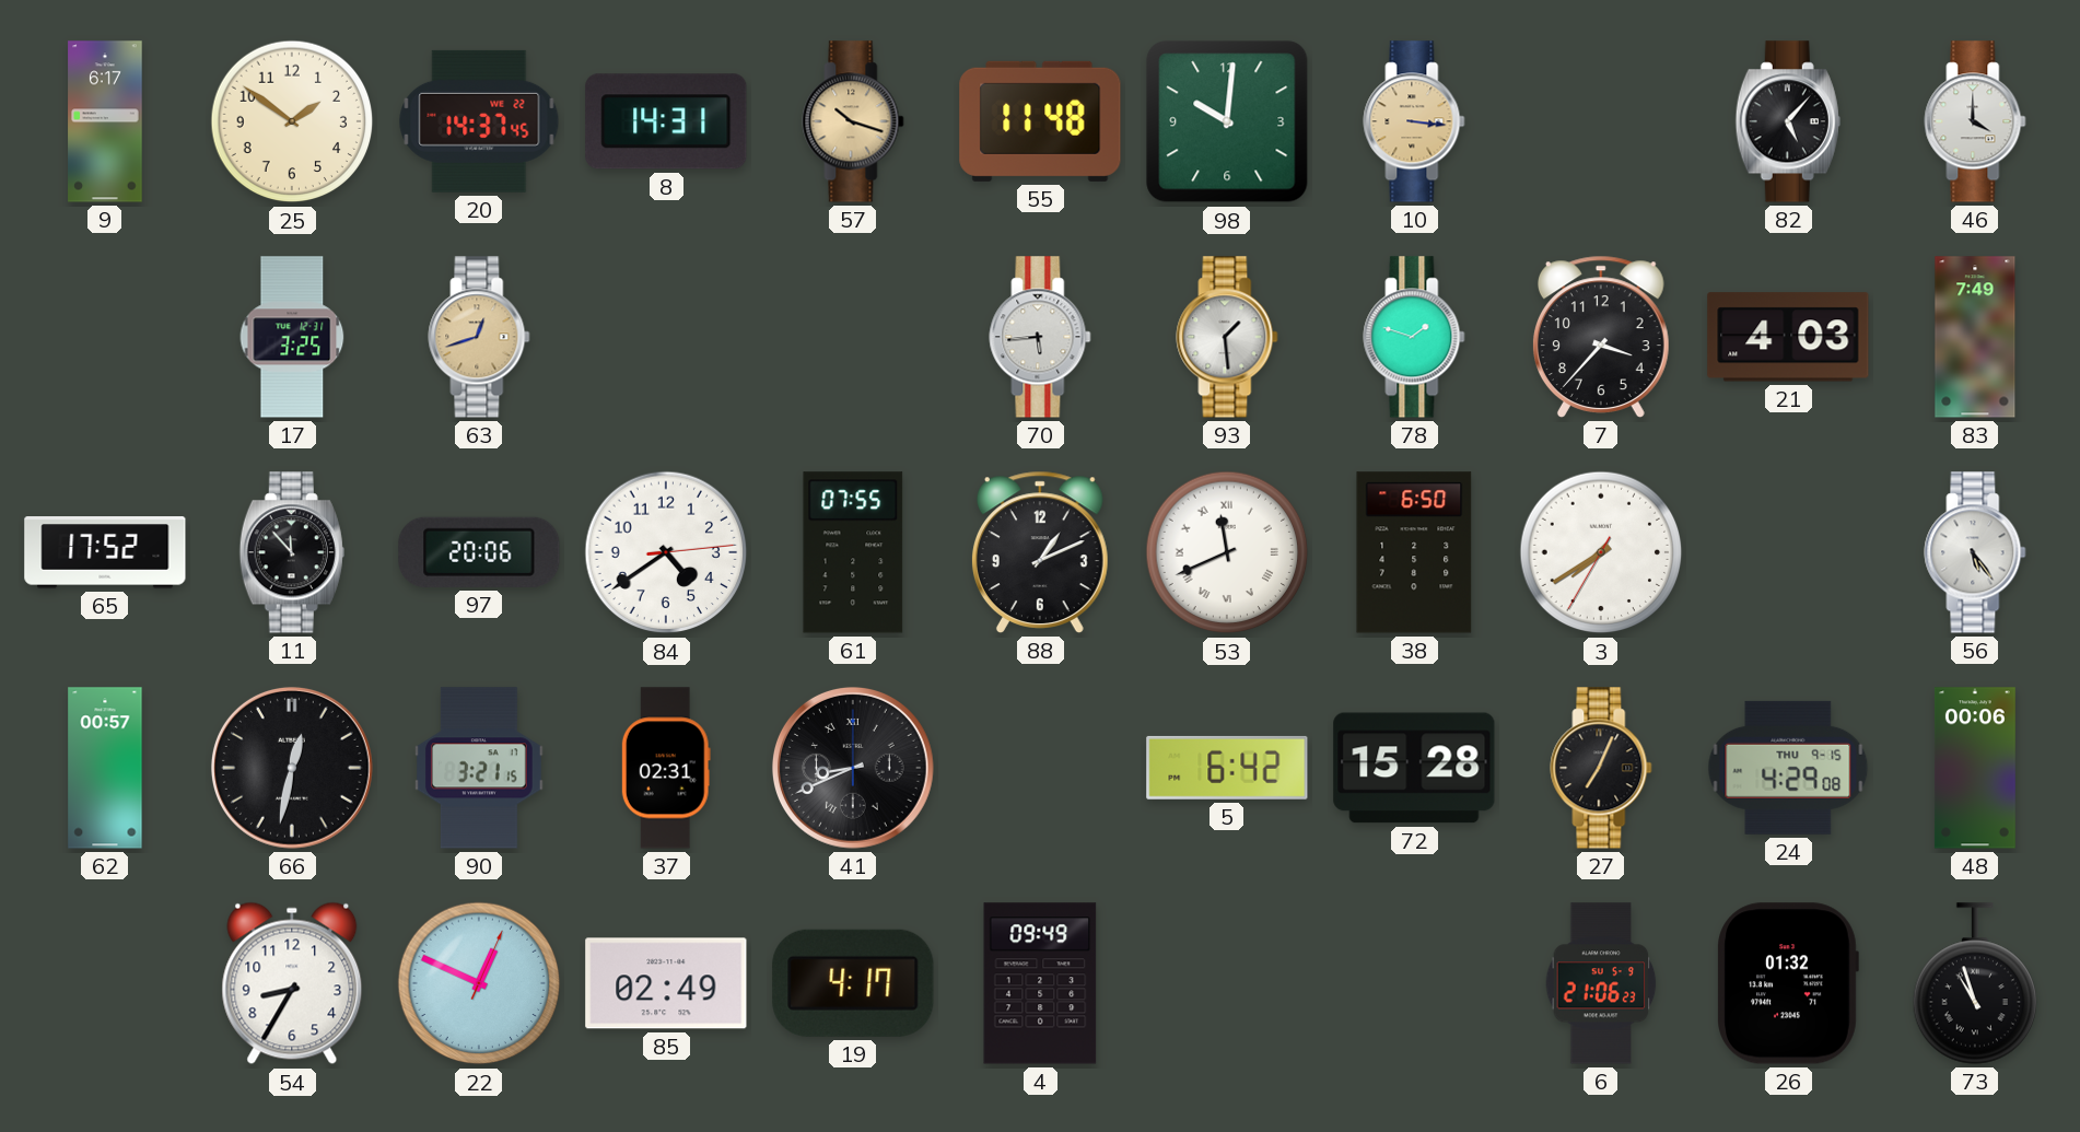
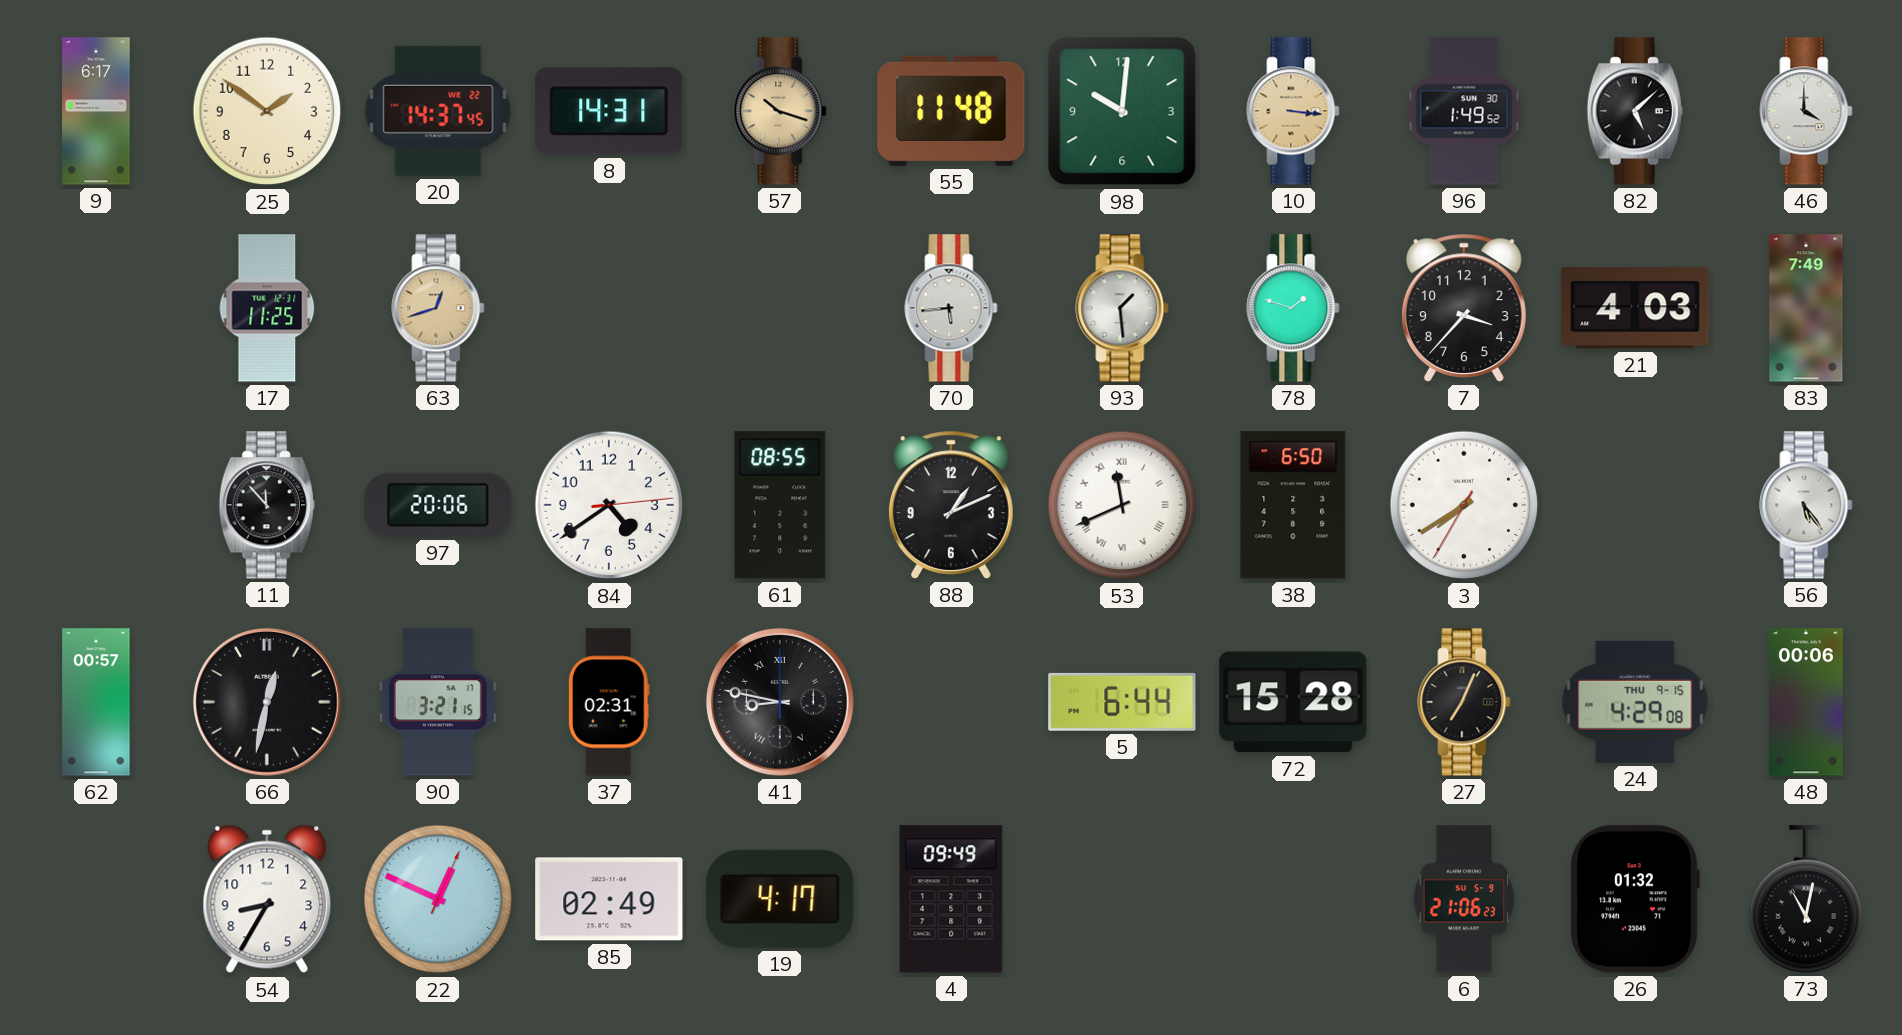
96: none -> 1:49
82: 5:07 -> 5:08
17: 3:25 -> 11:25
65: 17:52 -> none
61: 07:55 -> 08:55
41: 8:41 -> 8:47
5: 6:42 -> 6:44
73: 10:57 -> 11:02
